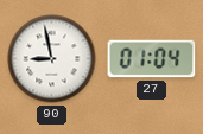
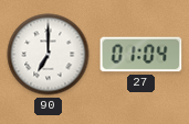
90: 8:58 -> 7:00
